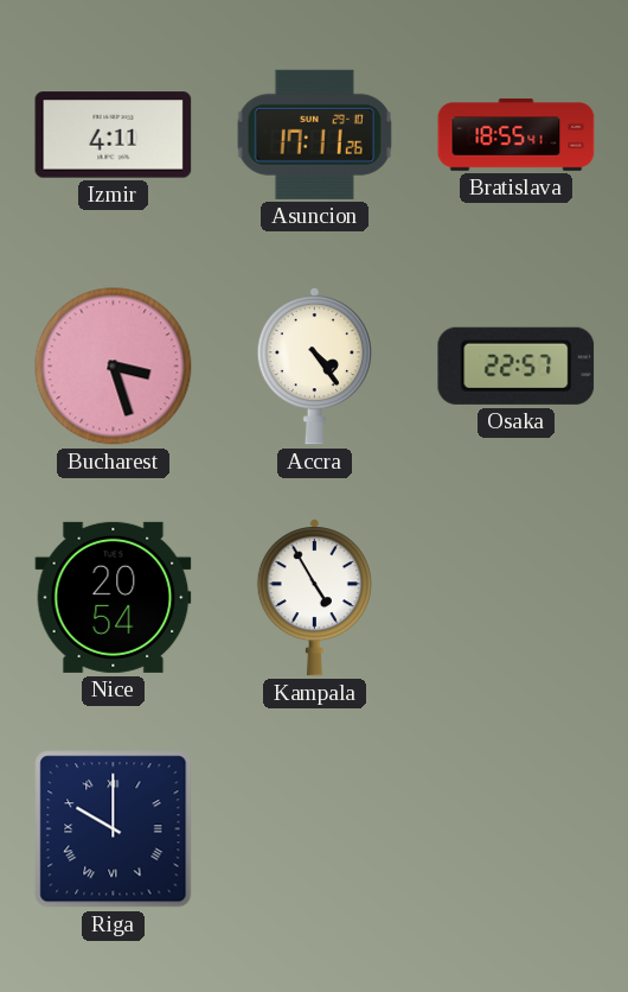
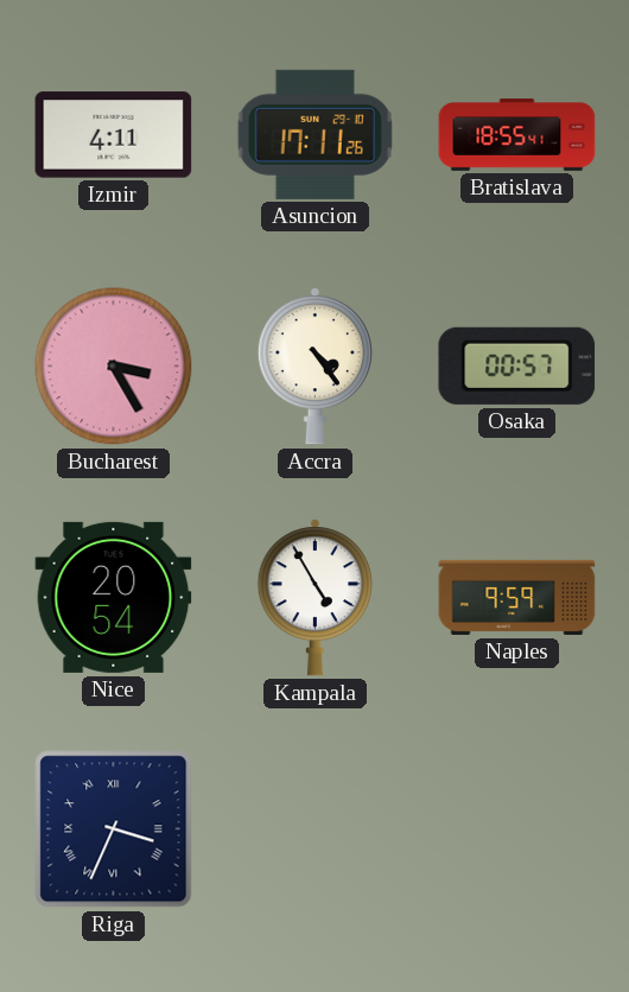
Bucharest: 3:27 -> 3:25
Osaka: 22:57 -> 00:57
Naples: none -> 9:59
Riga: 10:00 -> 3:34
